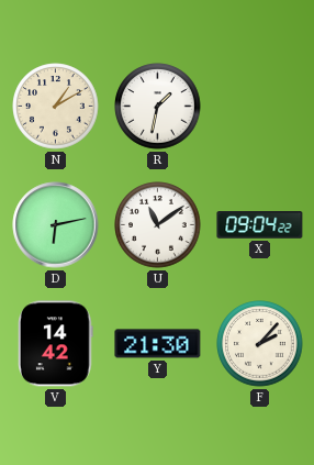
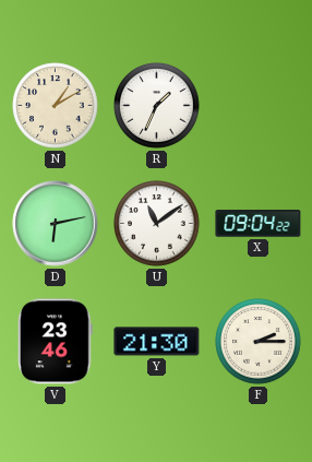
R: 1:32 -> 1:34
V: 14:42 -> 23:46
F: 2:07 -> 2:15
